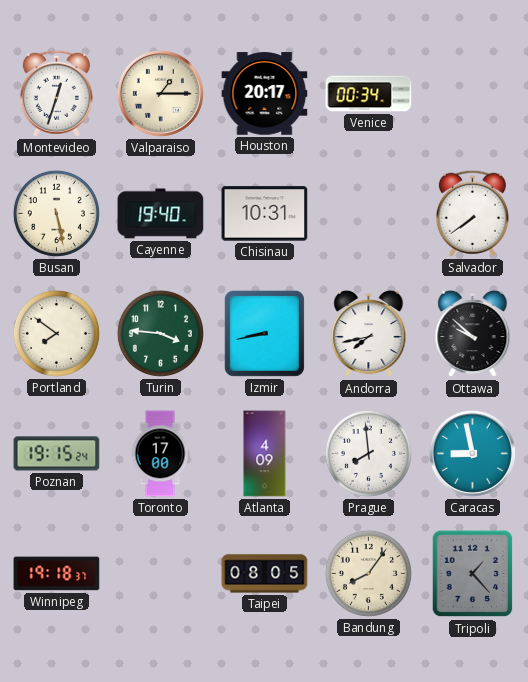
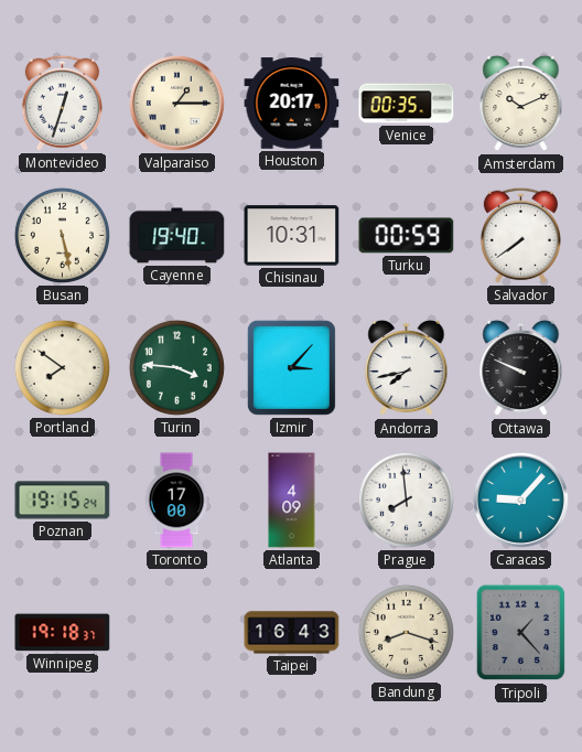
Venice: 00:34 -> 00:35
Amsterdam: none -> 10:11
Turku: none -> 00:59
Izmir: 8:43 -> 3:07
Ottawa: 9:52 -> 9:49
Caracas: 8:58 -> 9:07
Taipei: 08:05 -> 16:43
Bandung: 8:06 -> 8:18
